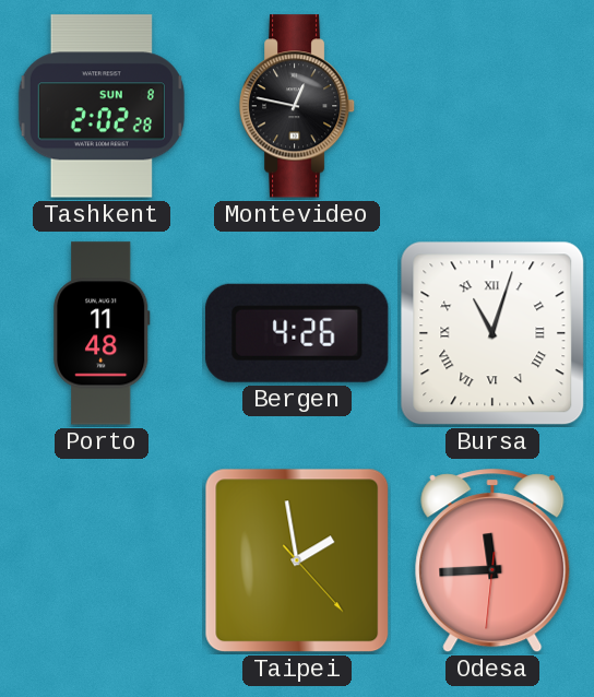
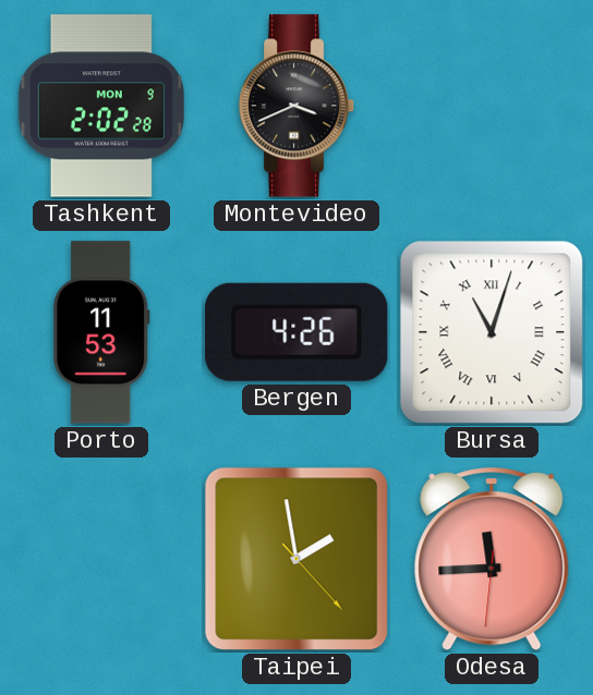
Tashkent date: SUN 8 -> MON 9
Montevideo: 12:47 -> 3:41
Porto: 11:48 -> 11:53
